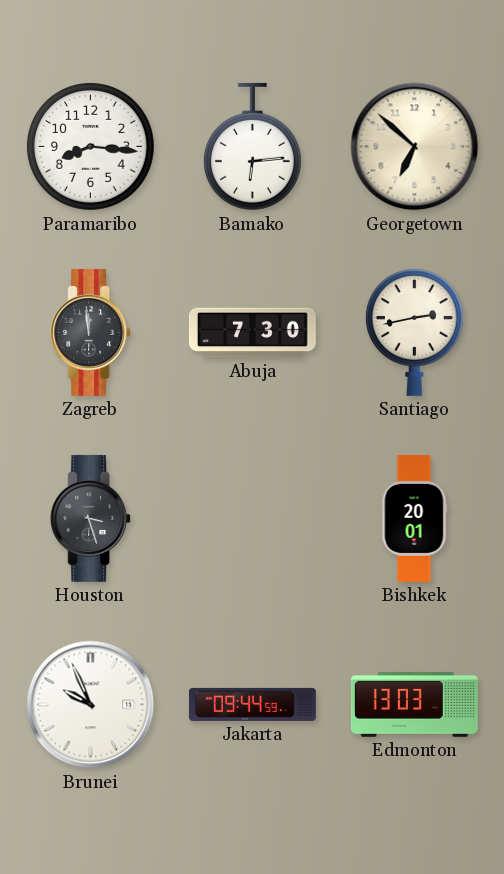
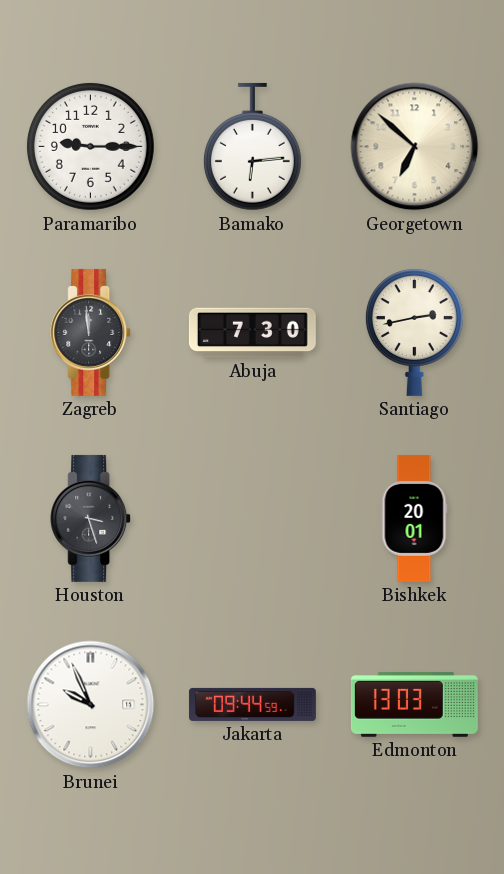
Paramaribo: 8:16 -> 9:15
